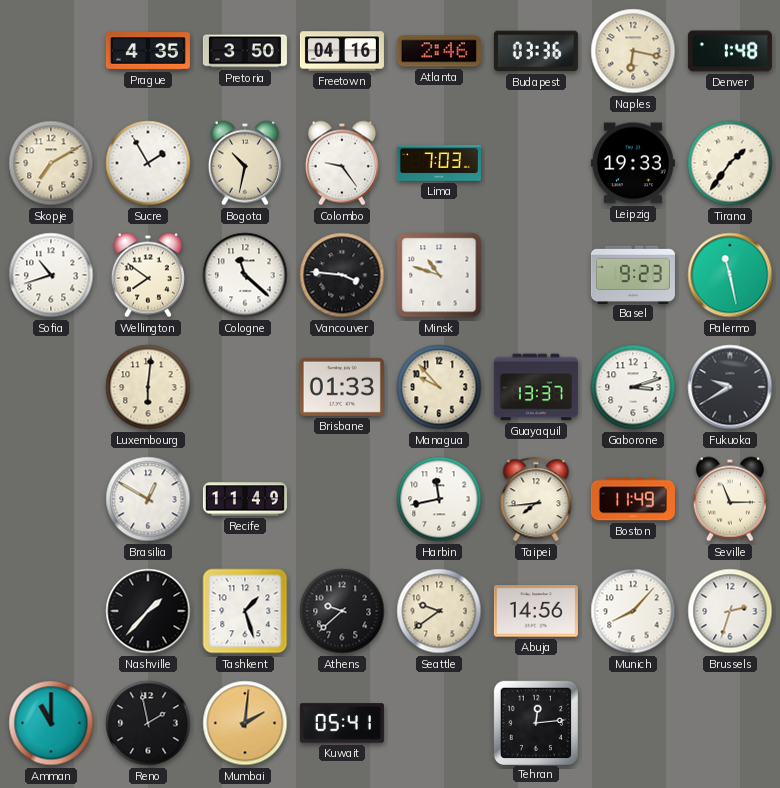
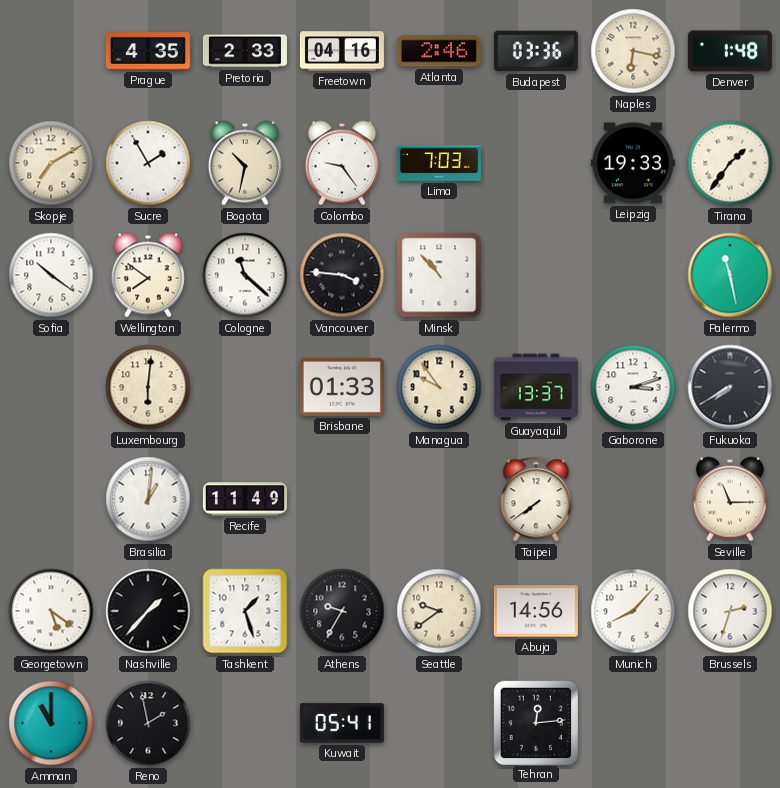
Pretoria: 3:50 -> 2:33
Sofia: 10:42 -> 10:21
Minsk: 10:48 -> 10:53
Basel: 9:23 -> none
Managua: 9:53 -> 9:54
Fukuoka: 9:40 -> 7:40
Brasilia: 12:50 -> 1:01
Harbin: 11:43 -> none
Taipei: 7:44 -> 7:39
Boston: 11:49 -> none
Georgetown: none -> 5:21
Athens: 9:38 -> 9:35
Mumbai: 2:01 -> none
